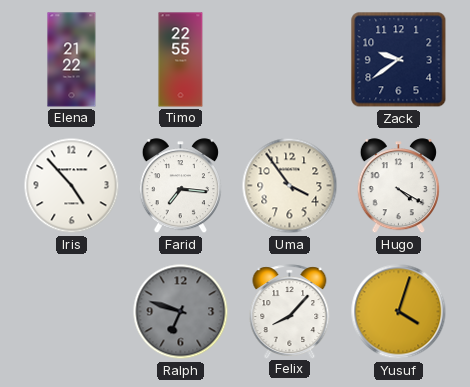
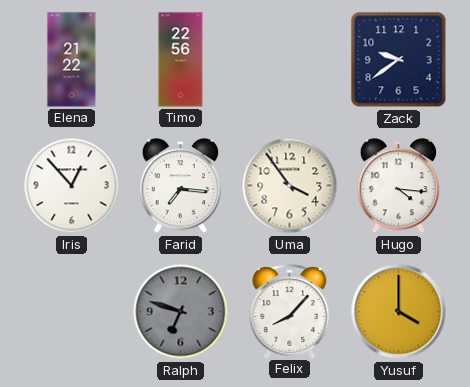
Timo: 22:55 -> 22:56
Iris: 4:53 -> 12:53
Hugo: 4:20 -> 4:16
Yusuf: 4:03 -> 4:00
